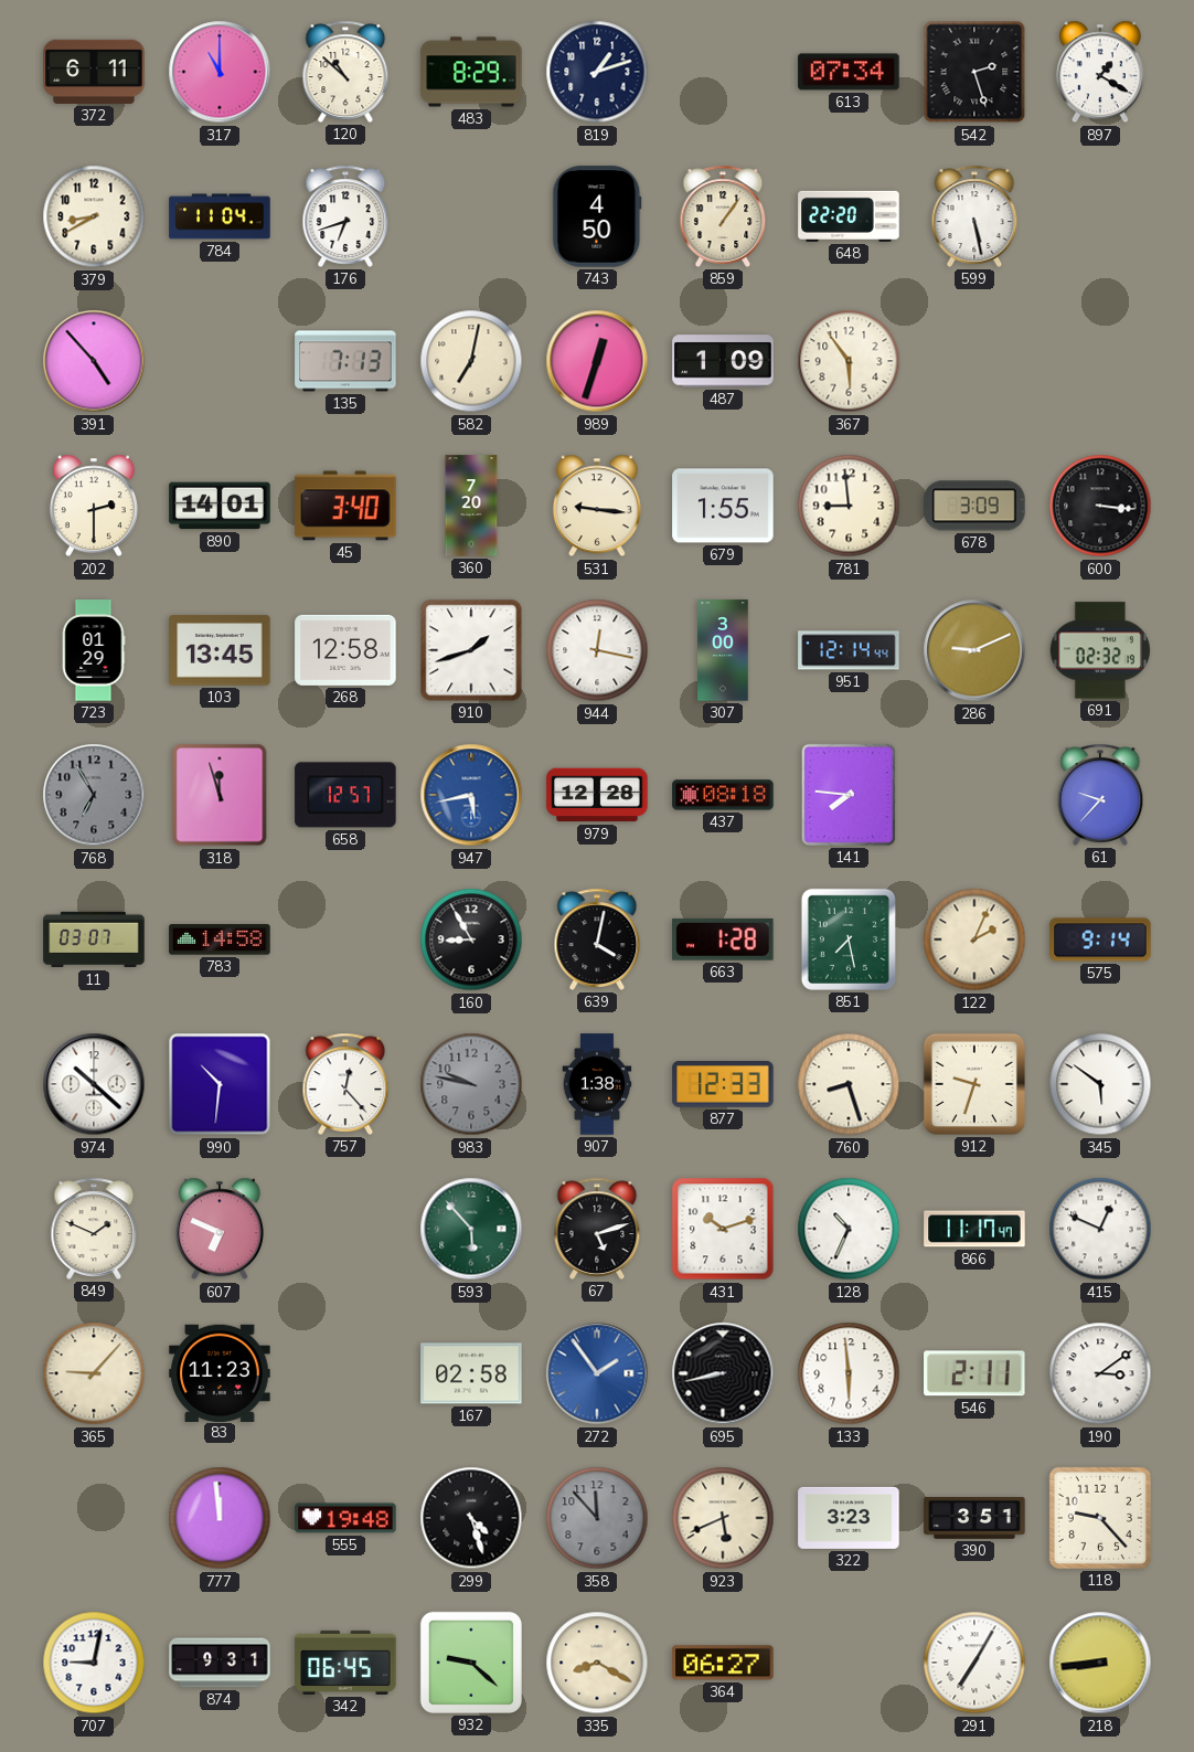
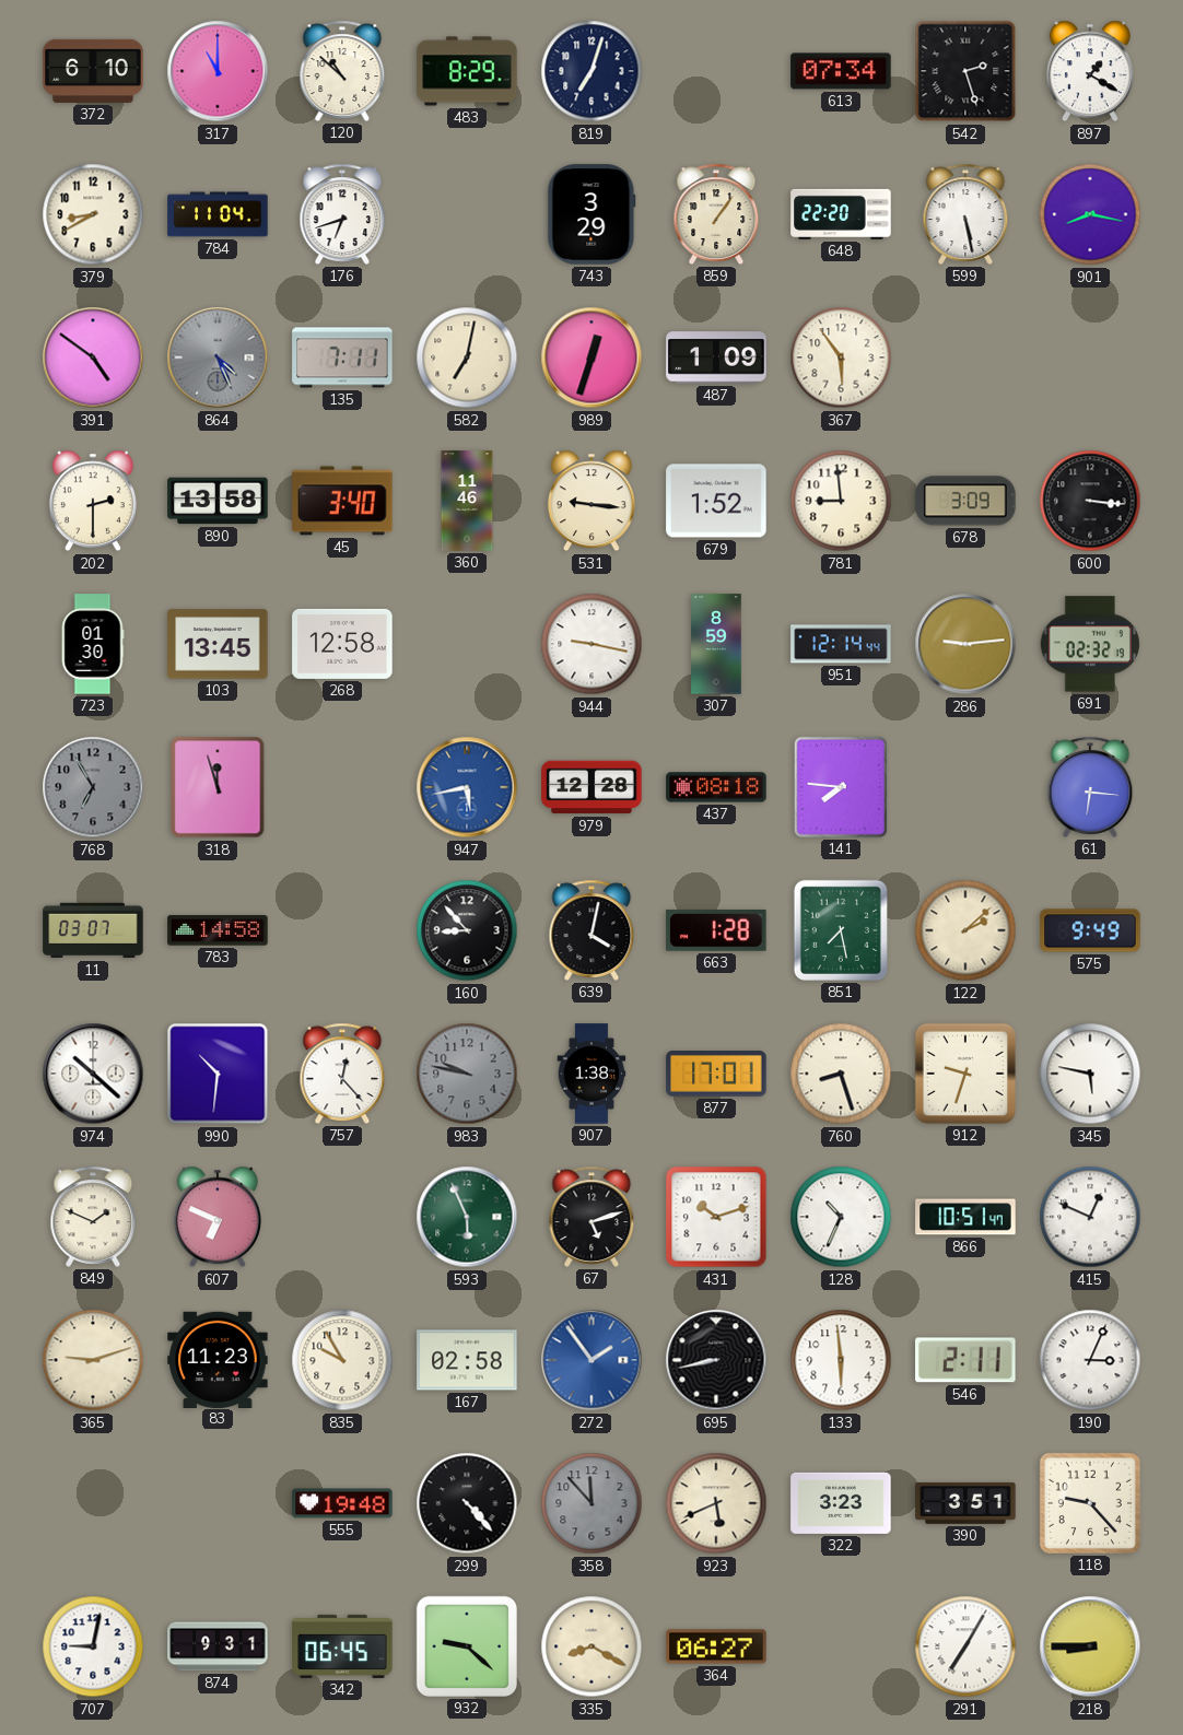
372: 6:11 -> 6:10
819: 1:12 -> 7:03
743: 4:50 -> 3:29
901: none -> 8:17
391: 4:53 -> 4:51
864: none -> 4:26
135: 7:13 -> 7:11
890: 14:01 -> 13:58
360: 7:20 -> 11:46
679: 1:55 -> 1:52
723: 01:29 -> 01:30
910: 1:42 -> none
944: 12:17 -> 9:17
307: 3:00 -> 8:59
286: 9:11 -> 9:14
658: 12:57 -> none
61: 9:37 -> 6:16
160: 8:55 -> 8:53
122: 2:04 -> 2:08
575: 9:14 -> 9:49
877: 12:33 -> 17:01
345: 5:51 -> 5:47
593: 5:53 -> 5:56
866: 11:17 -> 10:51
365: 9:07 -> 9:12
835: none -> 9:55
190: 3:09 -> 3:04
777: 11:59 -> none
299: 4:27 -> 4:23
218: 8:44 -> 8:45
